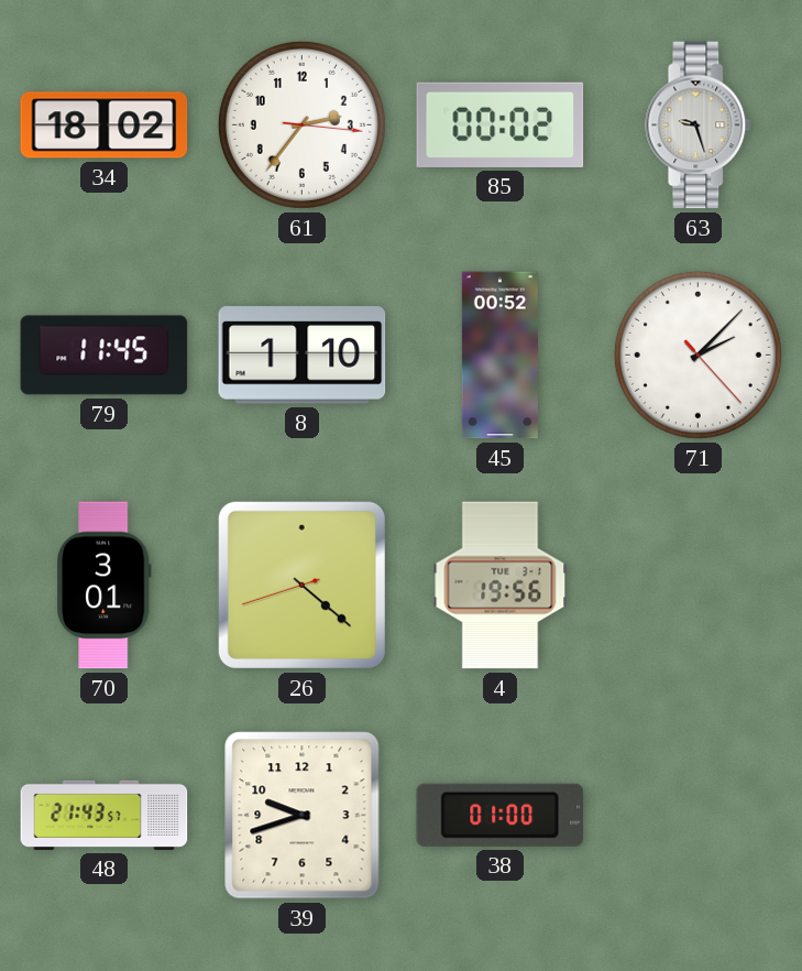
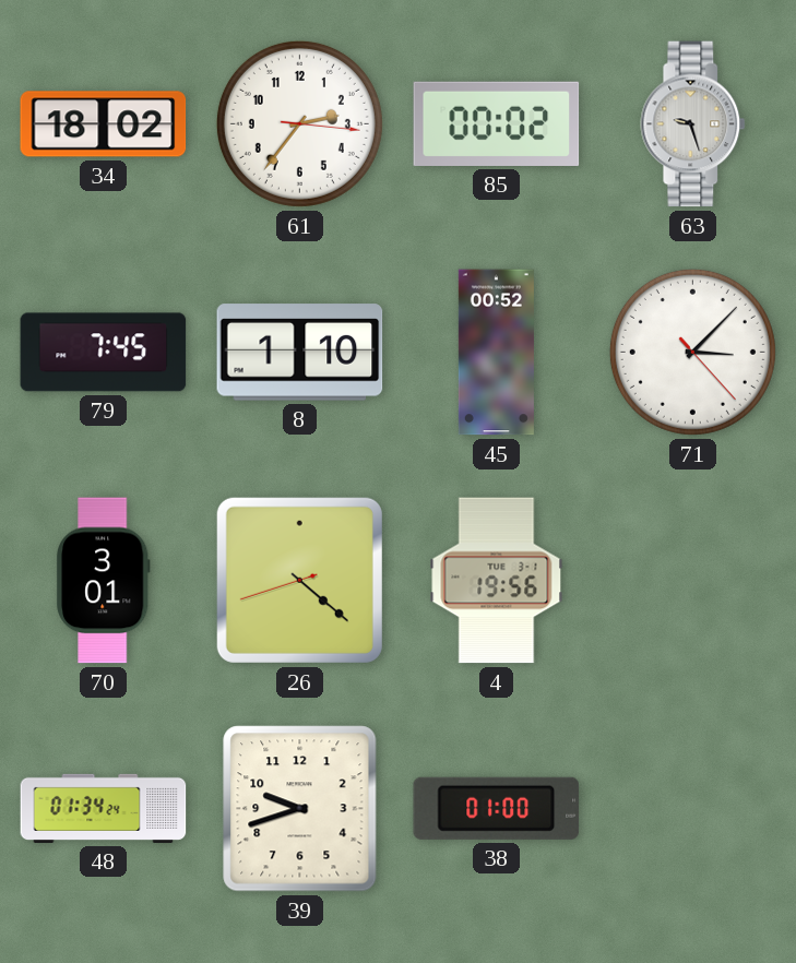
79: 11:45 -> 7:45
71: 2:07 -> 3:07
48: 21:43 -> 01:34
